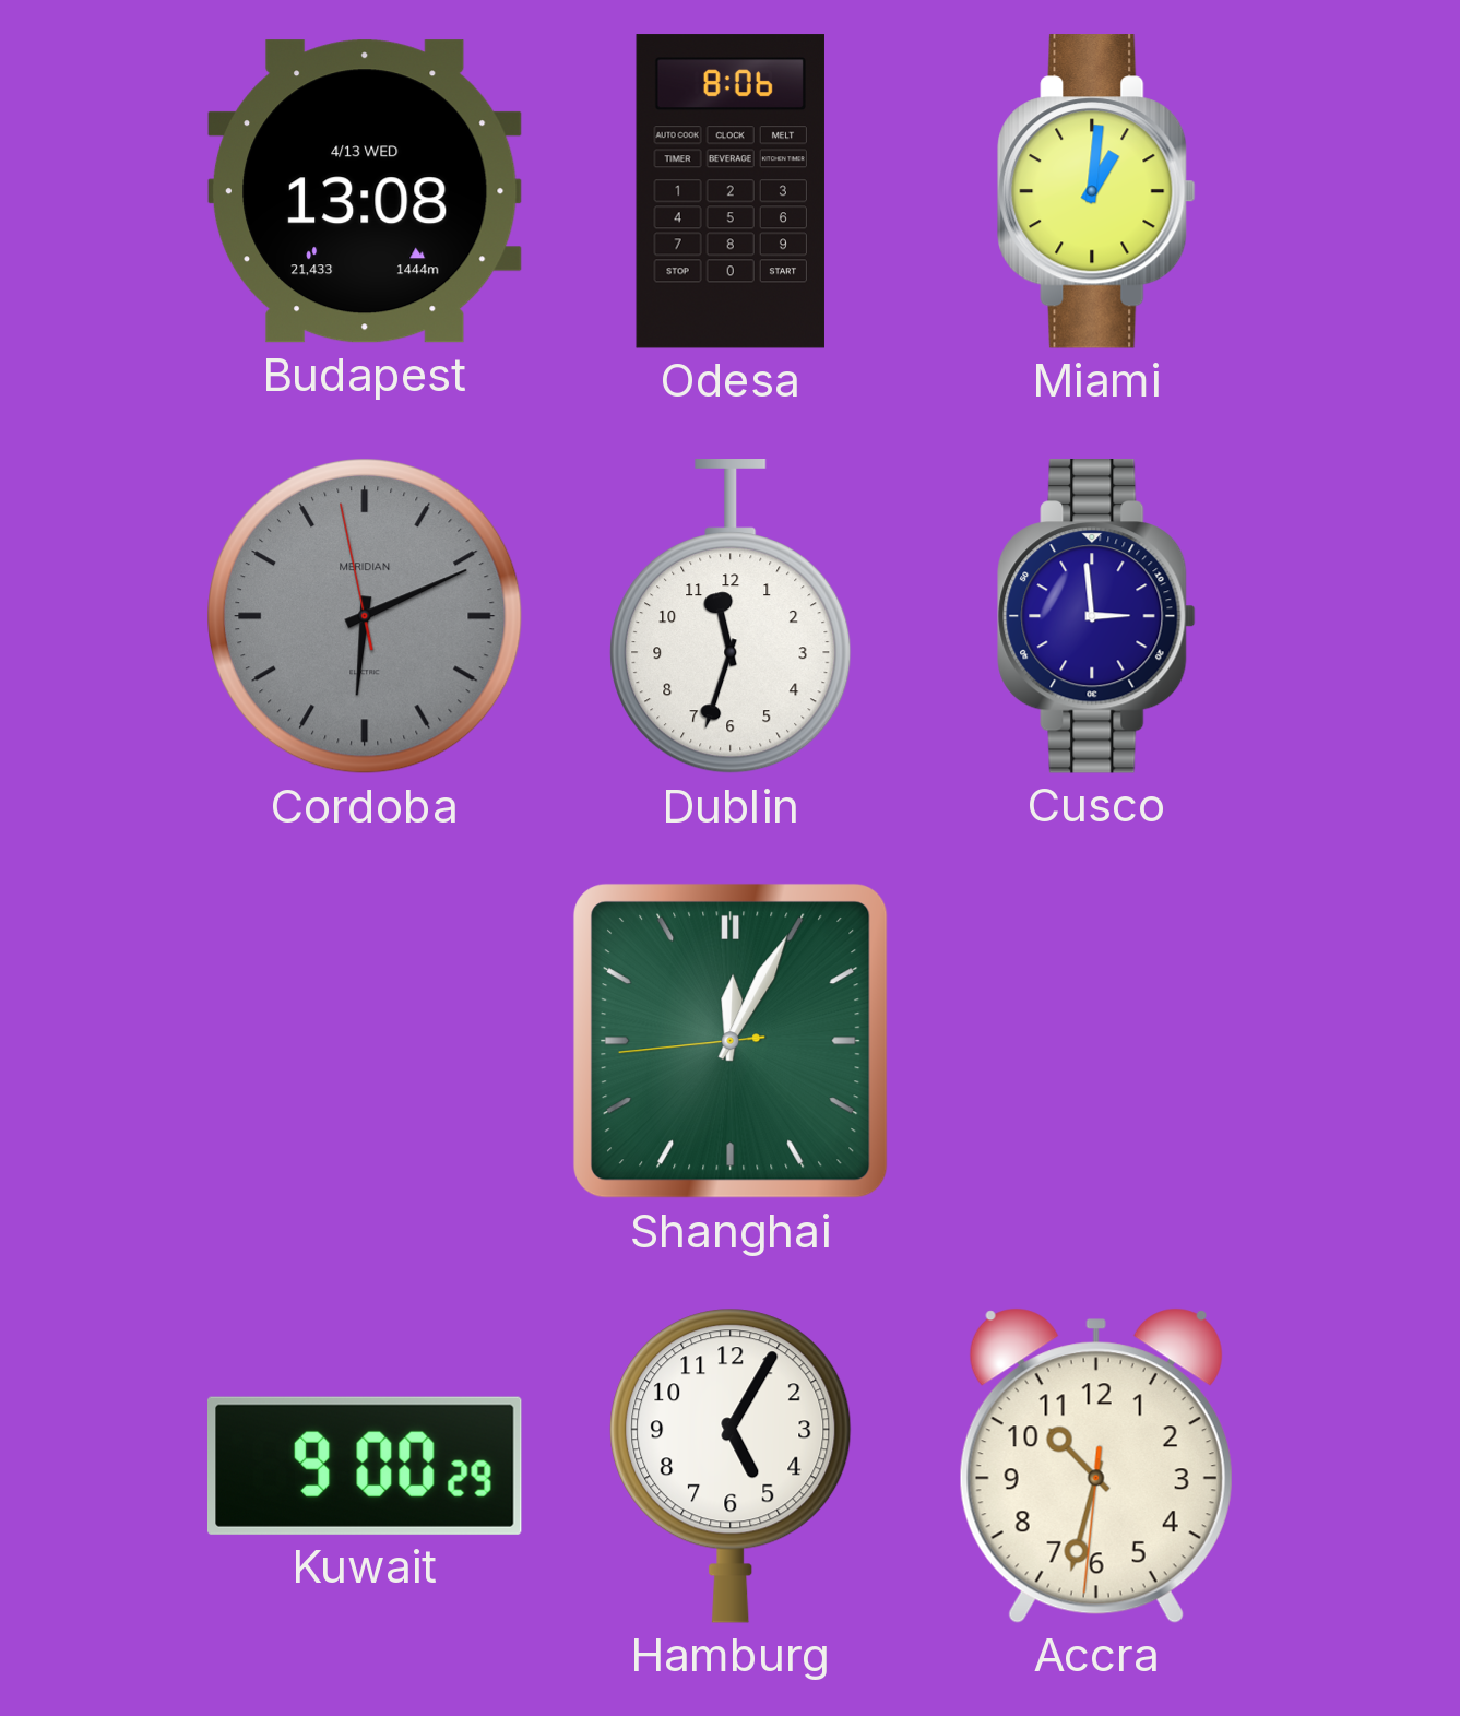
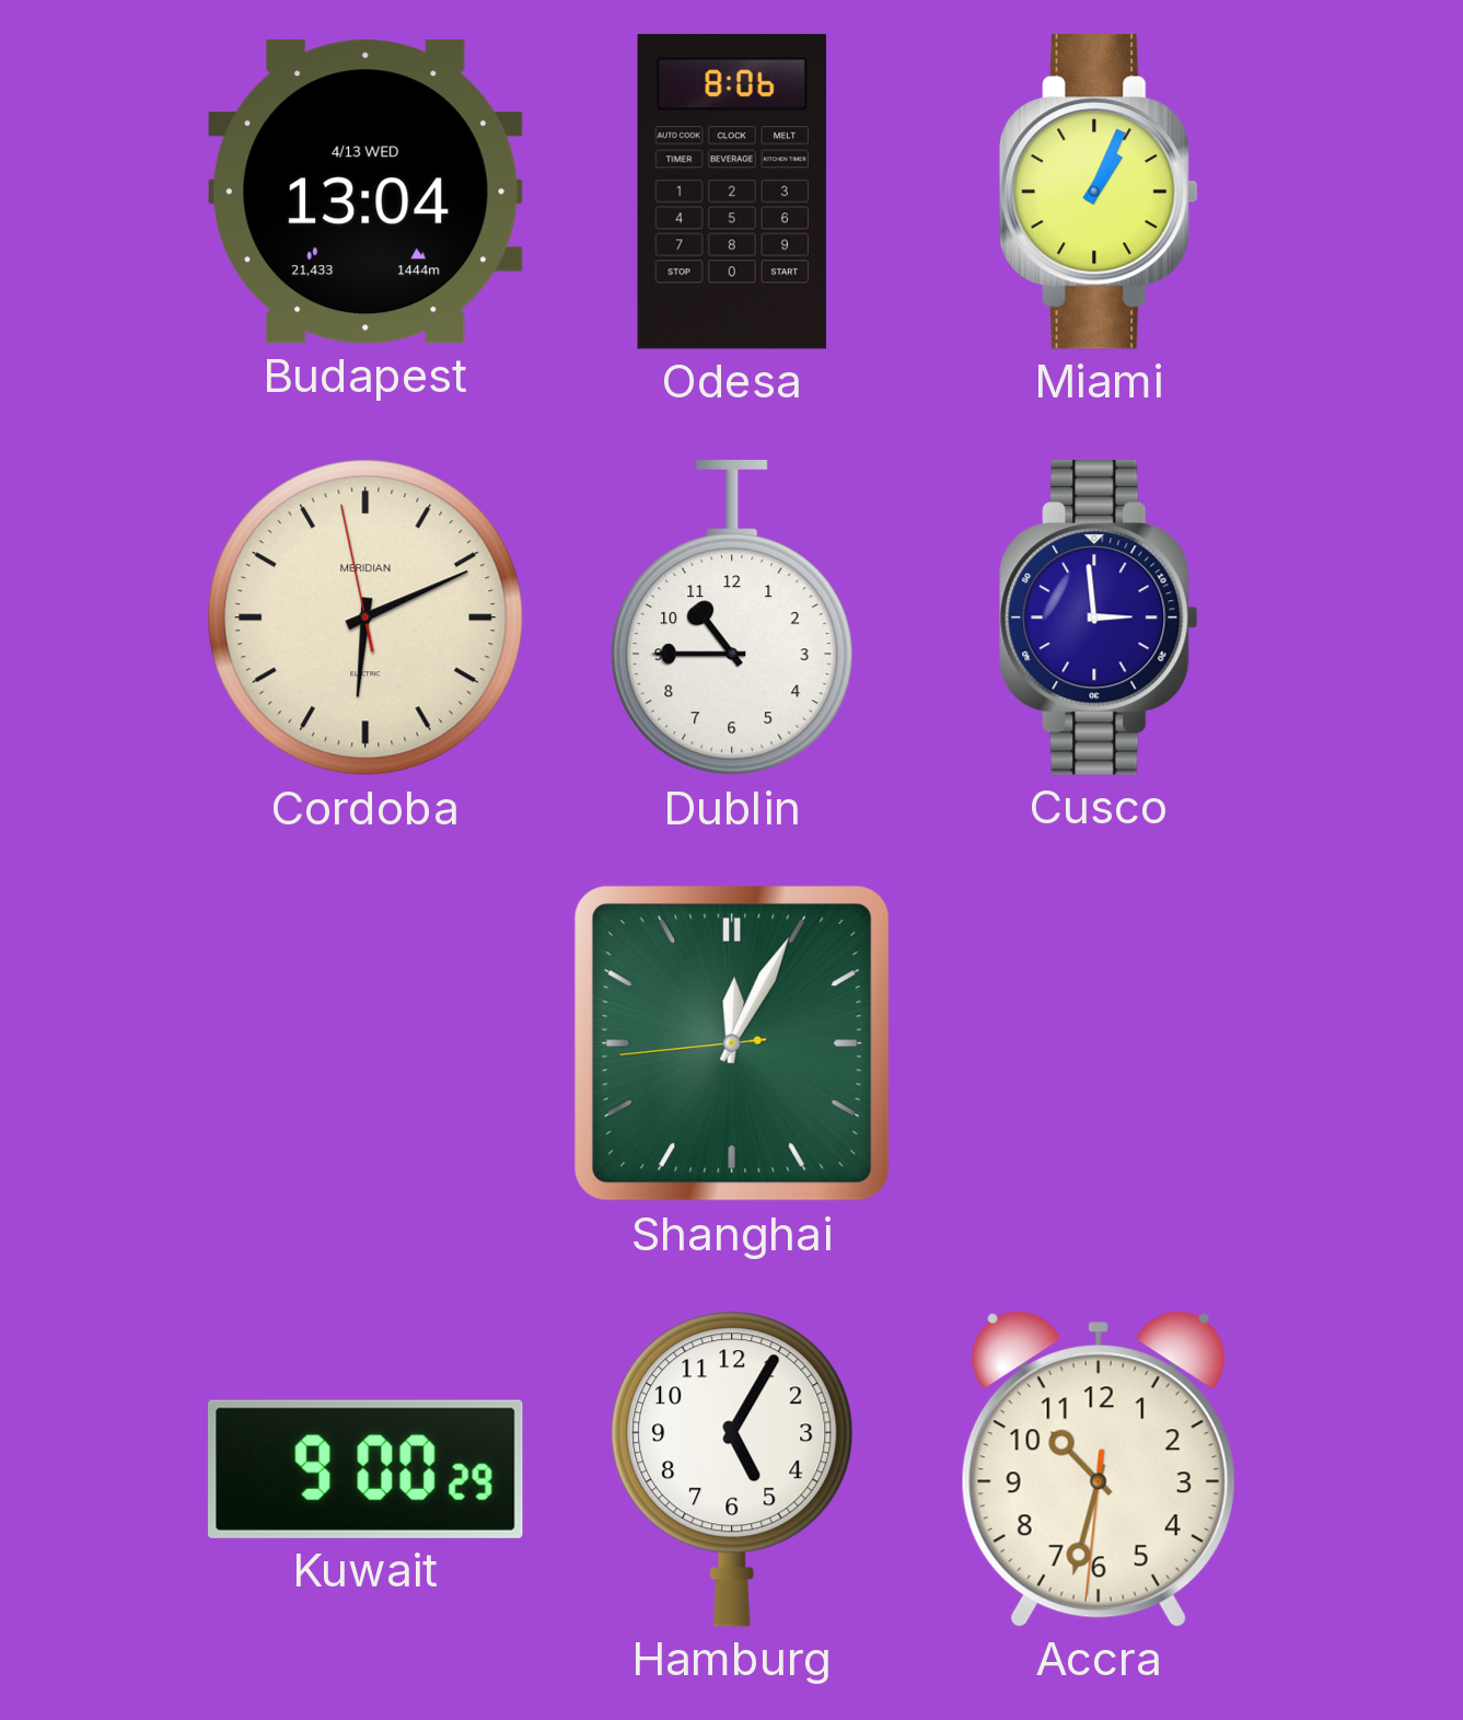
Budapest: 13:08 -> 13:04
Miami: 1:01 -> 1:04
Cordoba dial: grey -> cream
Dublin: 11:33 -> 10:45
